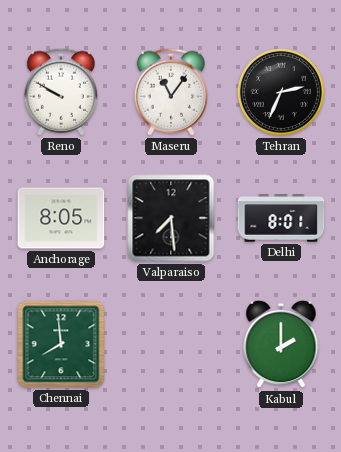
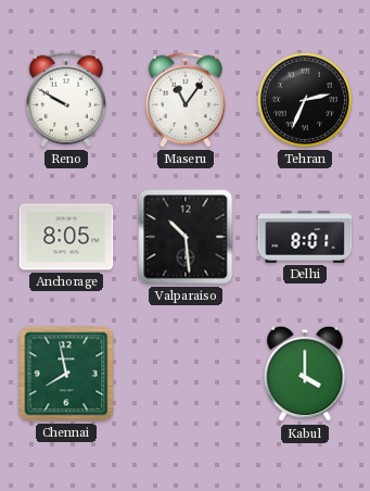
Valparaiso: 7:29 -> 10:29
Chennai: 7:59 -> 7:58
Kabul: 2:00 -> 4:00
